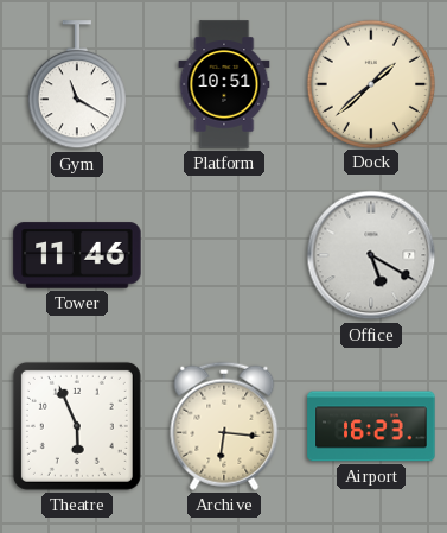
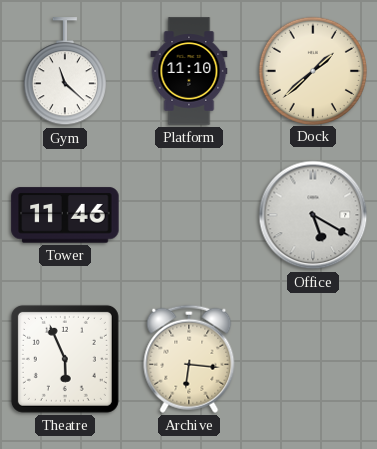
Gym: 11:20 -> 11:22
Platform: 10:51 -> 11:10
Airport: 16:23 -> none
